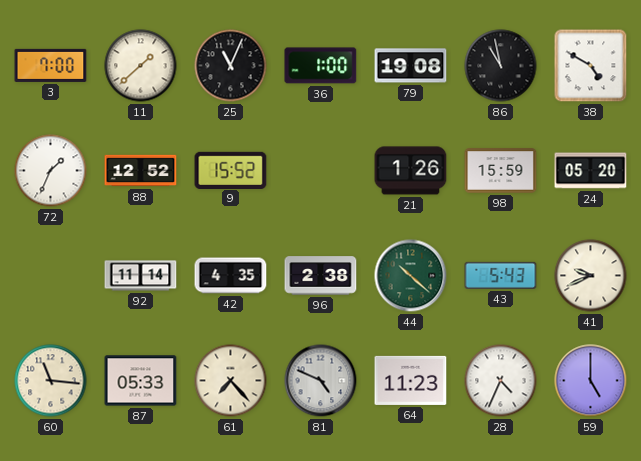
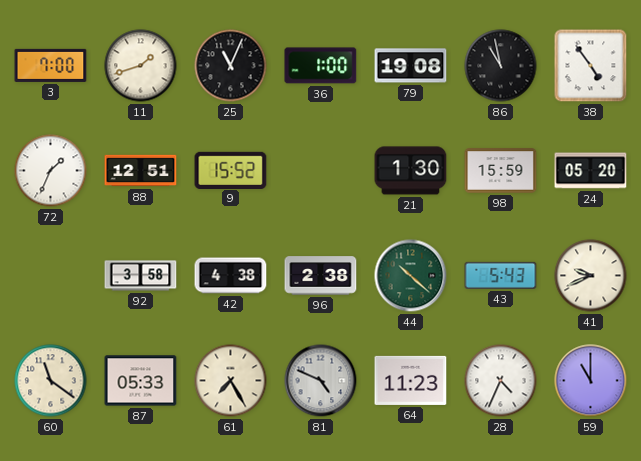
11: 1:38 -> 1:42
38: 4:50 -> 4:54
88: 12:52 -> 12:51
21: 1:26 -> 1:30
92: 11:14 -> 3:58
42: 4:35 -> 4:38
60: 11:16 -> 11:21
61: 7:23 -> 7:25
59: 5:00 -> 11:00
